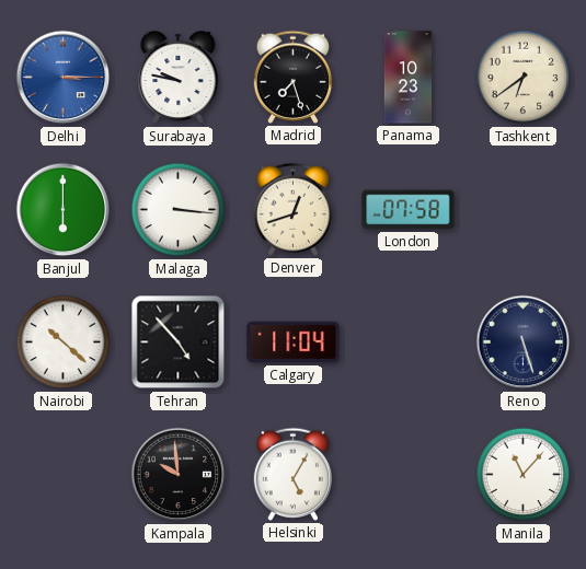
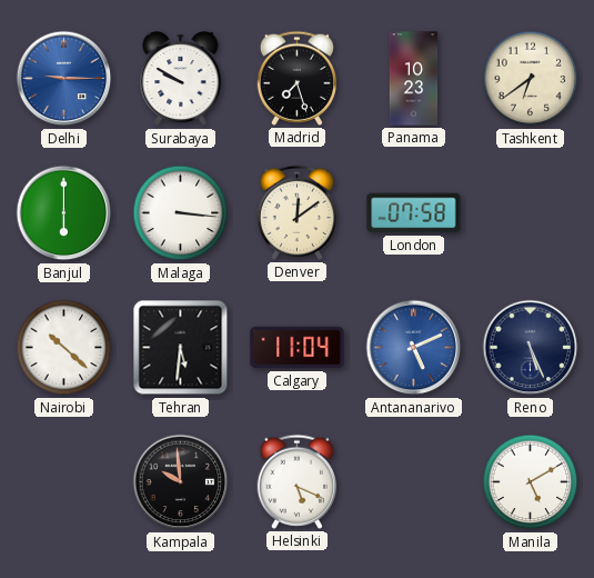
Delhi: 3:15 -> 9:15
Surabaya: 9:47 -> 9:50
Denver: 12:42 -> 12:09
Tehran: 4:53 -> 5:31
Antananarivo: none -> 5:11
Reno: 5:27 -> 5:26
Helsinki: 5:05 -> 5:19
Manila: 11:07 -> 5:10
